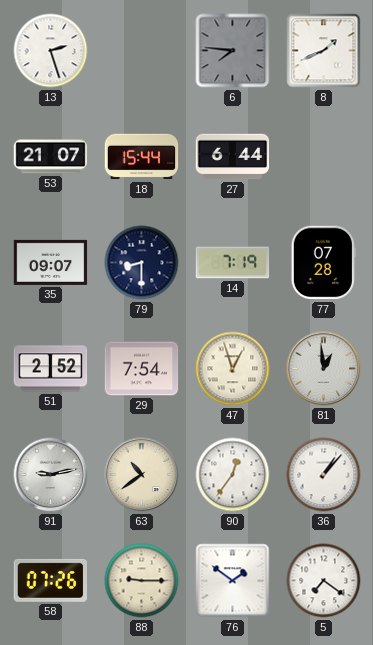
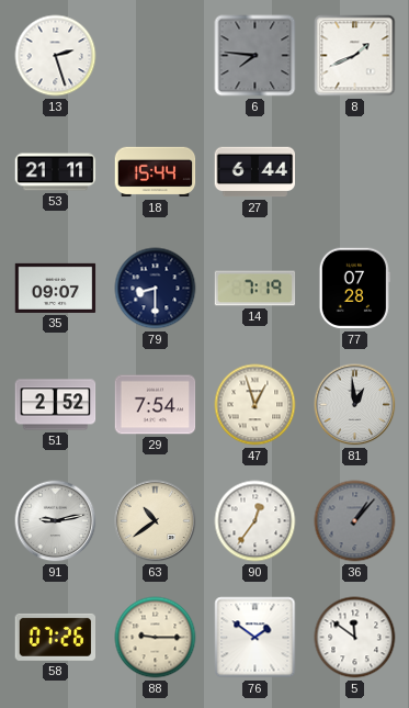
53: 21:07 -> 21:11
36 dial: white -> grey
5: 7:21 -> 11:51
